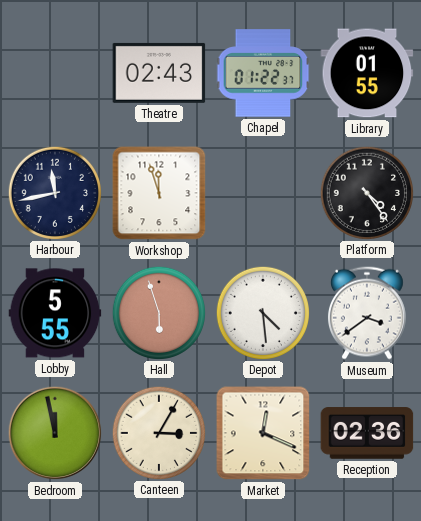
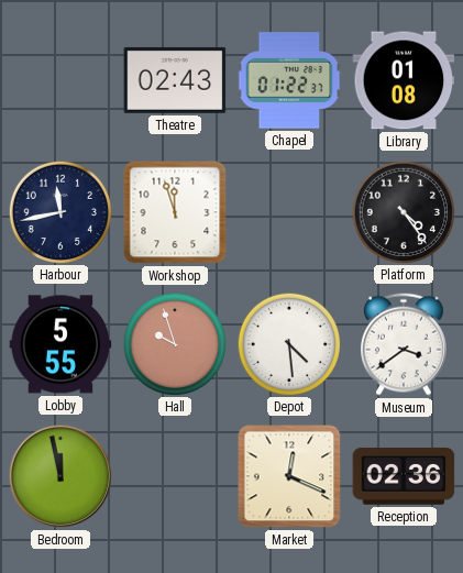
Library: 01:55 -> 01:08
Hall: 5:57 -> 9:57
Canteen: 3:05 -> none
